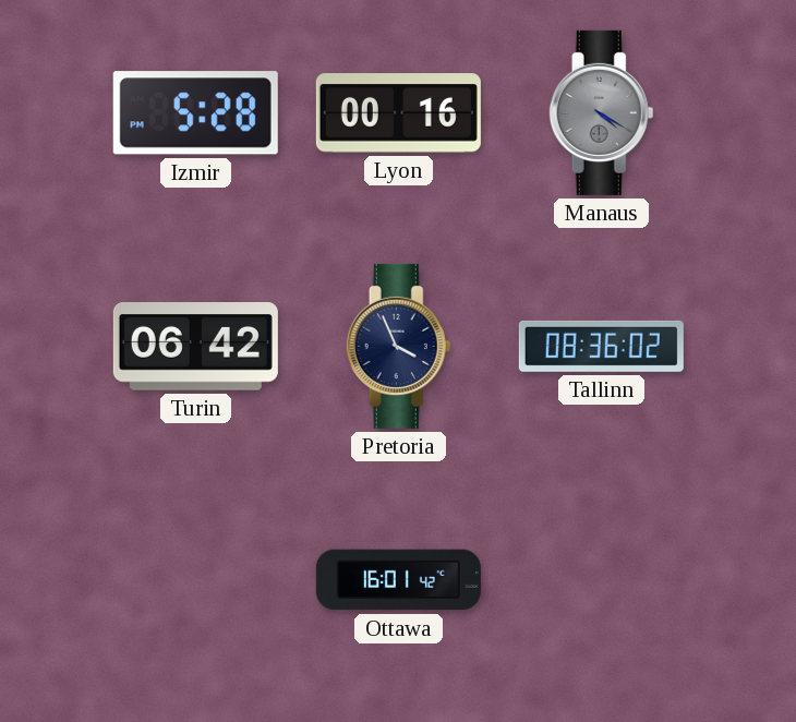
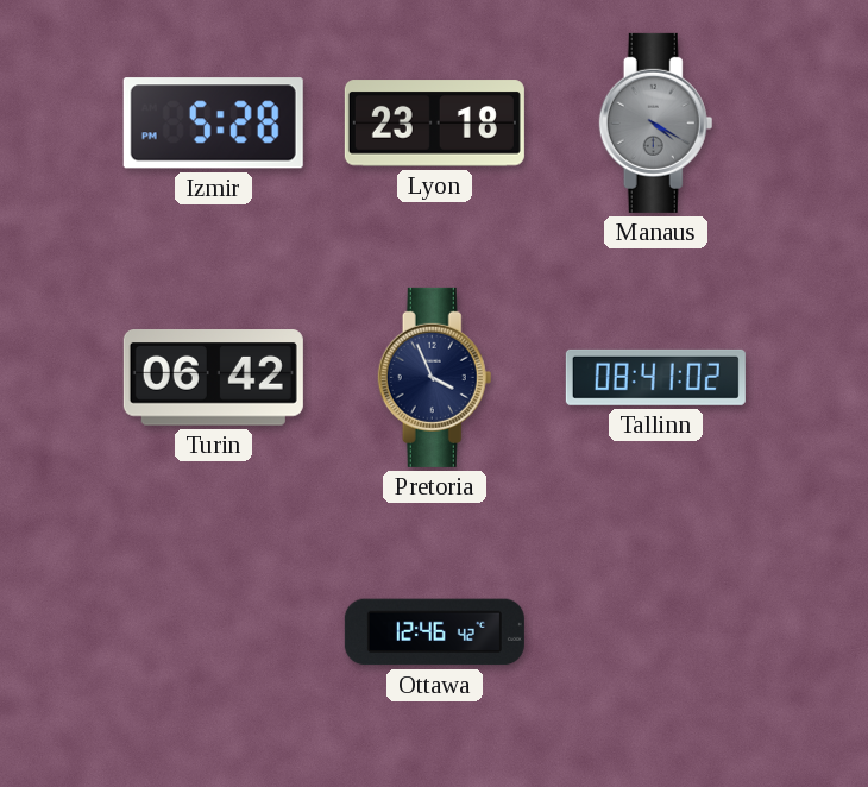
Lyon: 00:16 -> 23:18
Tallinn: 08:36 -> 08:41
Ottawa: 16:01 -> 12:46
